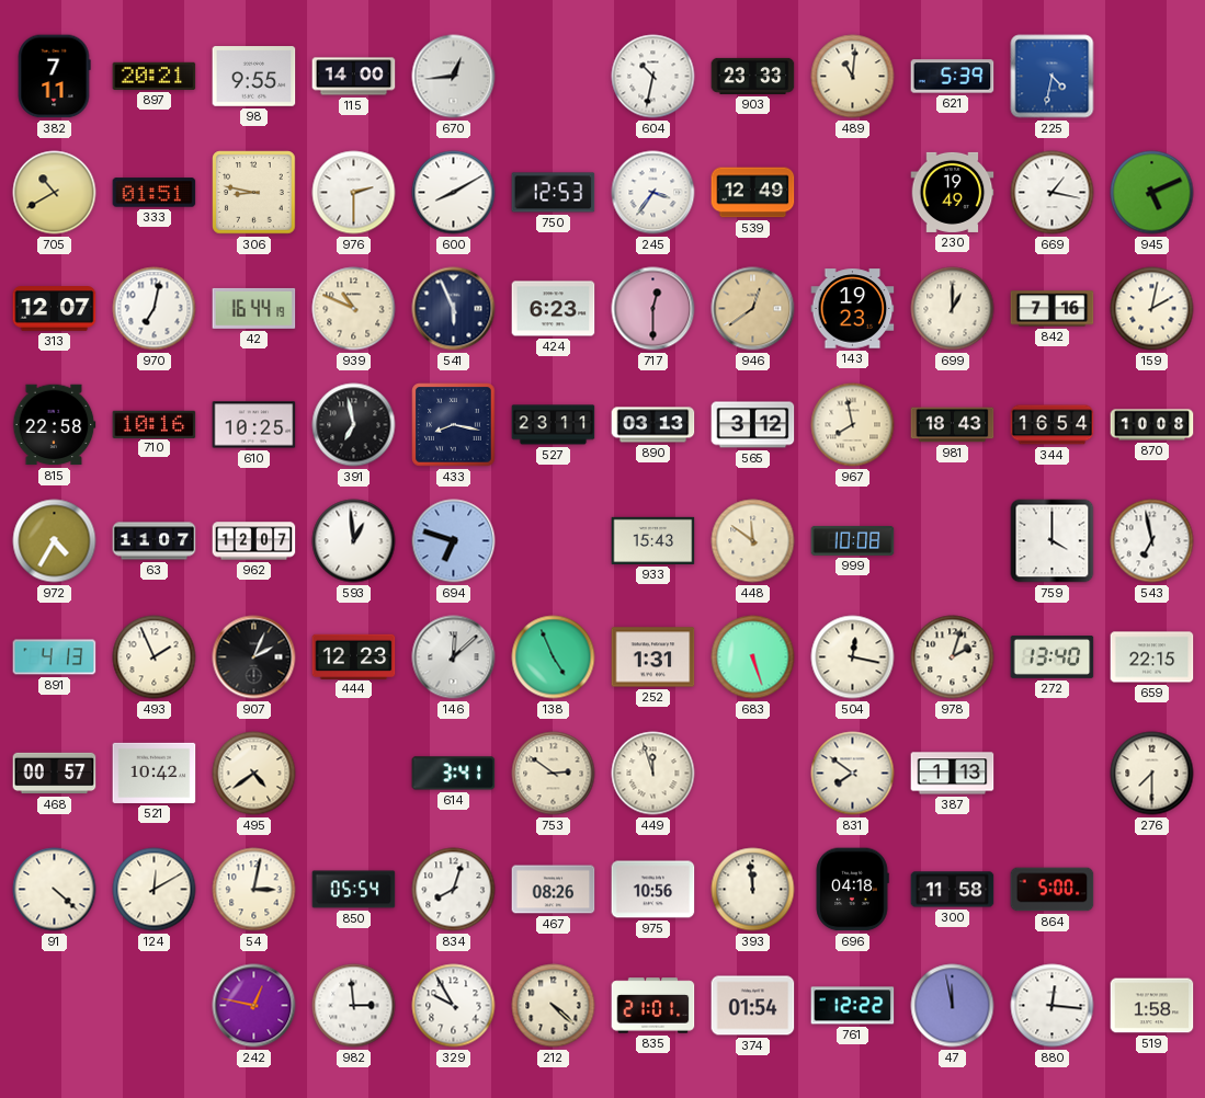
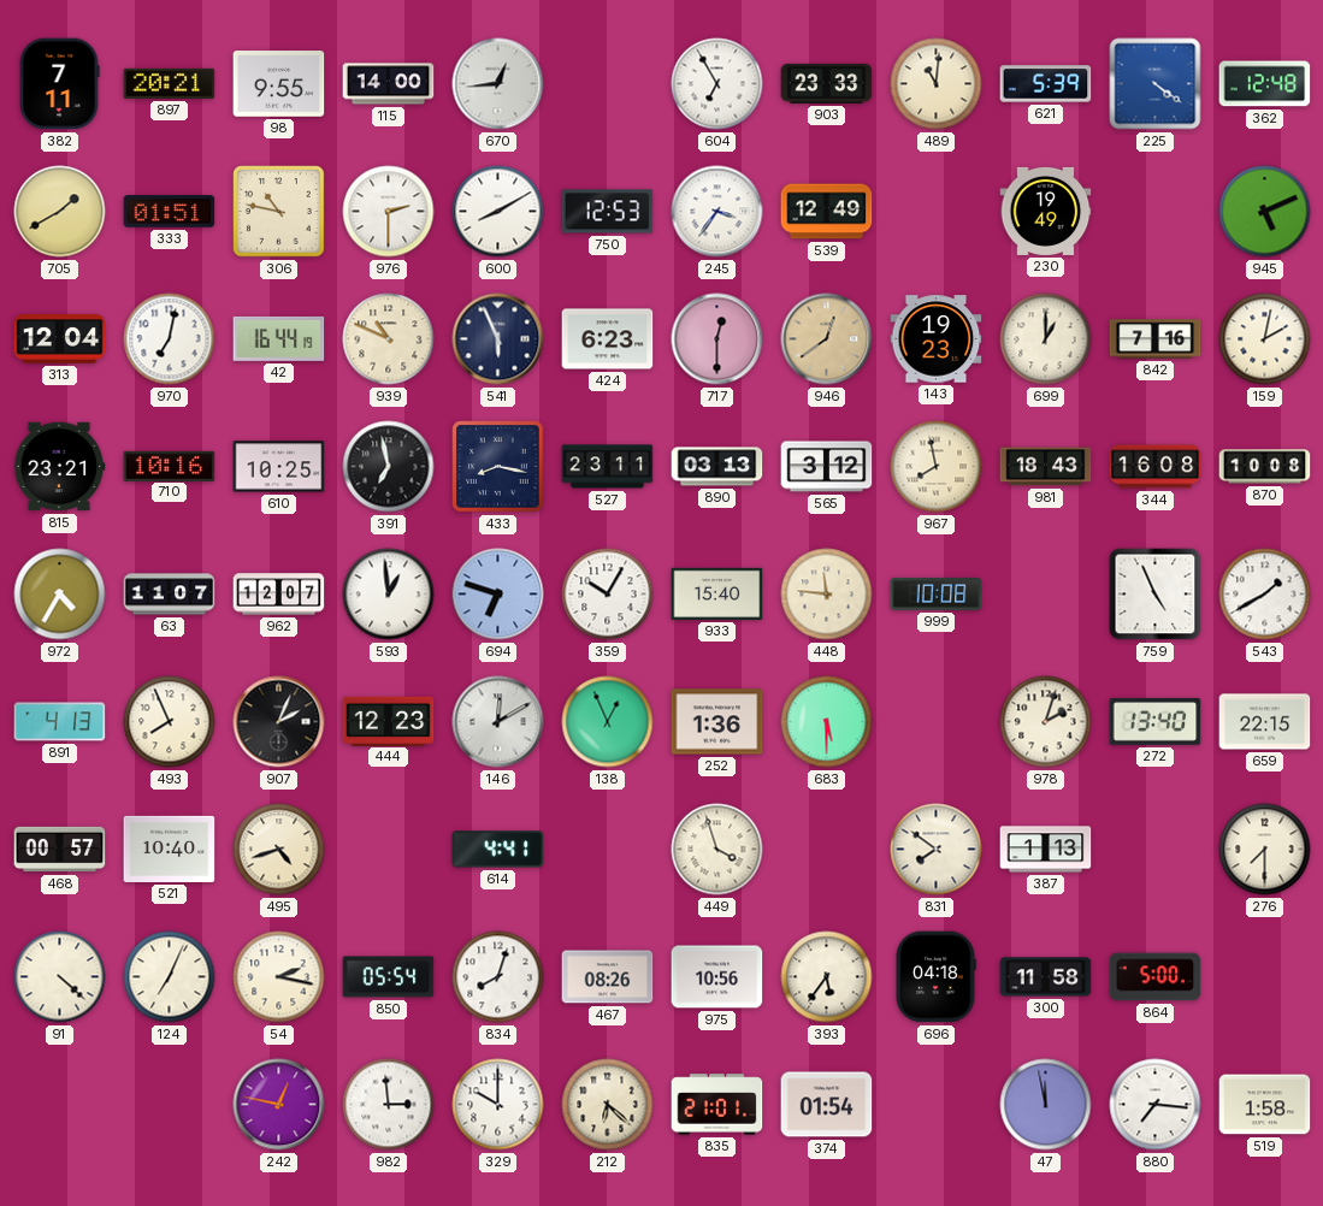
604: 10:32 -> 6:55
225: 4:32 -> 4:21
362: none -> 12:48
705: 10:40 -> 1:40
306: 8:47 -> 10:47
669: 1:17 -> none
313: 12:07 -> 12:04
815: 22:58 -> 23:21
344: 16:54 -> 16:08
359: none -> 10:05
933: 15:43 -> 15:40
448: 11:51 -> 11:46
759: 4:00 -> 4:56
543: 6:58 -> 1:40
493: 1:56 -> 7:56
146: 12:08 -> 12:10
138: 4:56 -> 12:56
252: 1:31 -> 1:36
683: 5:27 -> 5:30
504: 12:17 -> none
521: 10:42 -> 10:40
495: 4:39 -> 4:42
614: 3:41 -> 4:41
753: 2:51 -> none
449: 11:57 -> 3:57
124: 12:10 -> 7:04
54: 3:02 -> 2:17
393: 11:59 -> 5:36
329: 9:55 -> 10:00
212: 4:22 -> 6:22
761: 12:22 -> none
880: 12:16 -> 7:16
